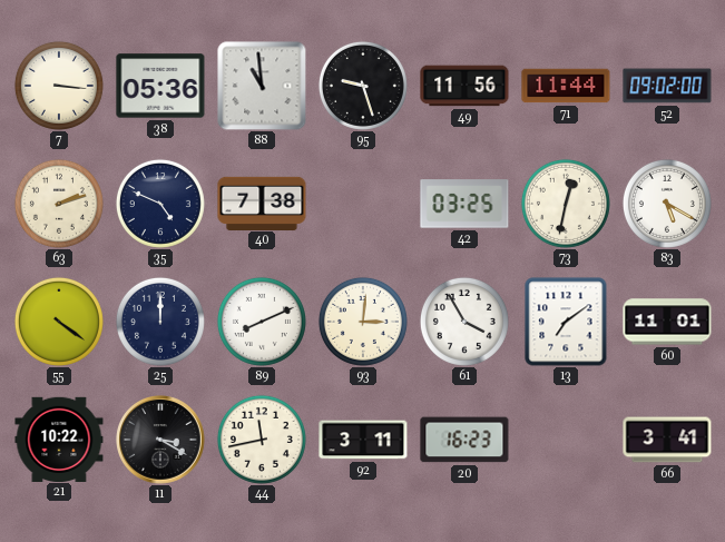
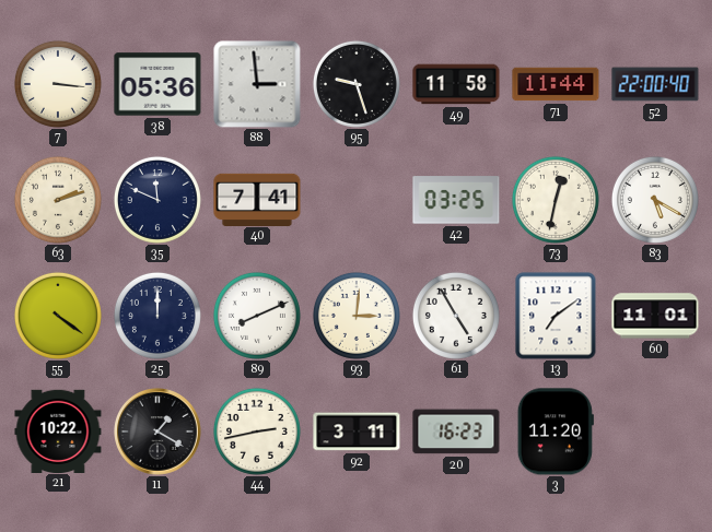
88: 10:59 -> 2:59
49: 11:56 -> 11:58
52: 09:02 -> 22:00
35: 4:49 -> 11:49
40: 7:38 -> 7:41
61: 3:55 -> 4:55
11: 3:20 -> 1:20
44: 11:43 -> 2:43
3: none -> 11:20
66: 3:41 -> none
